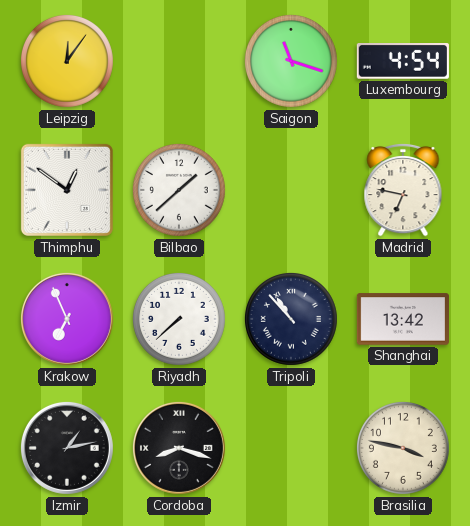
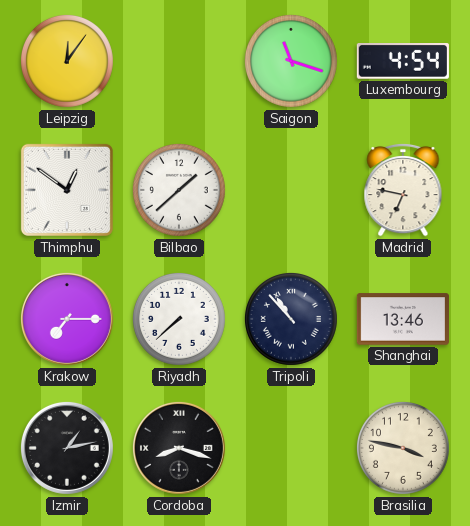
Krakow: 6:56 -> 7:15
Shanghai: 13:42 -> 13:46
